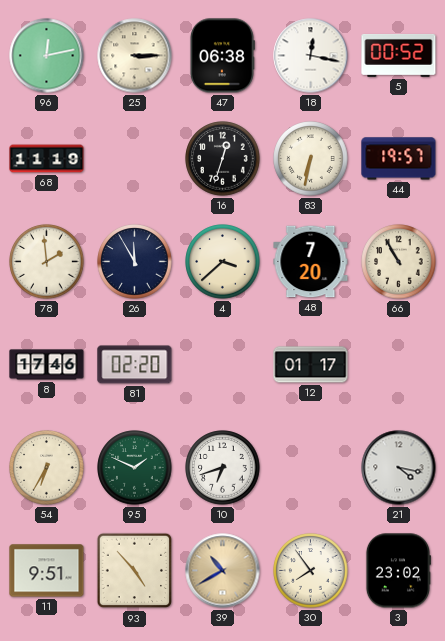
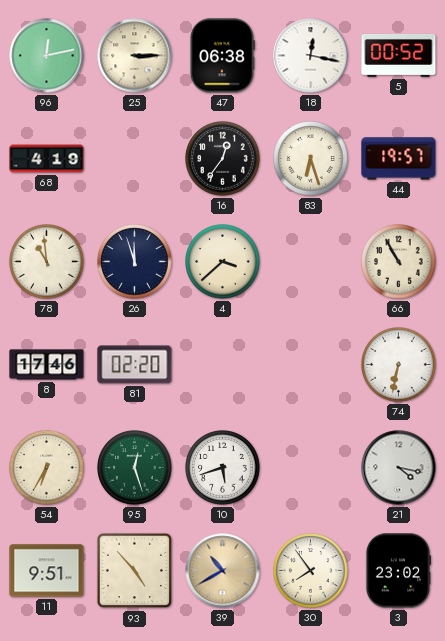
68: 11:19 -> 4:19
16: 12:33 -> 12:36
83: 6:32 -> 6:27
78: 1:59 -> 10:59
26: 11:55 -> 11:57
48: 7:20 -> none
12: 01:17 -> none
74: none -> 6:32
95: 1:49 -> 12:27
10: 6:42 -> 5:42
